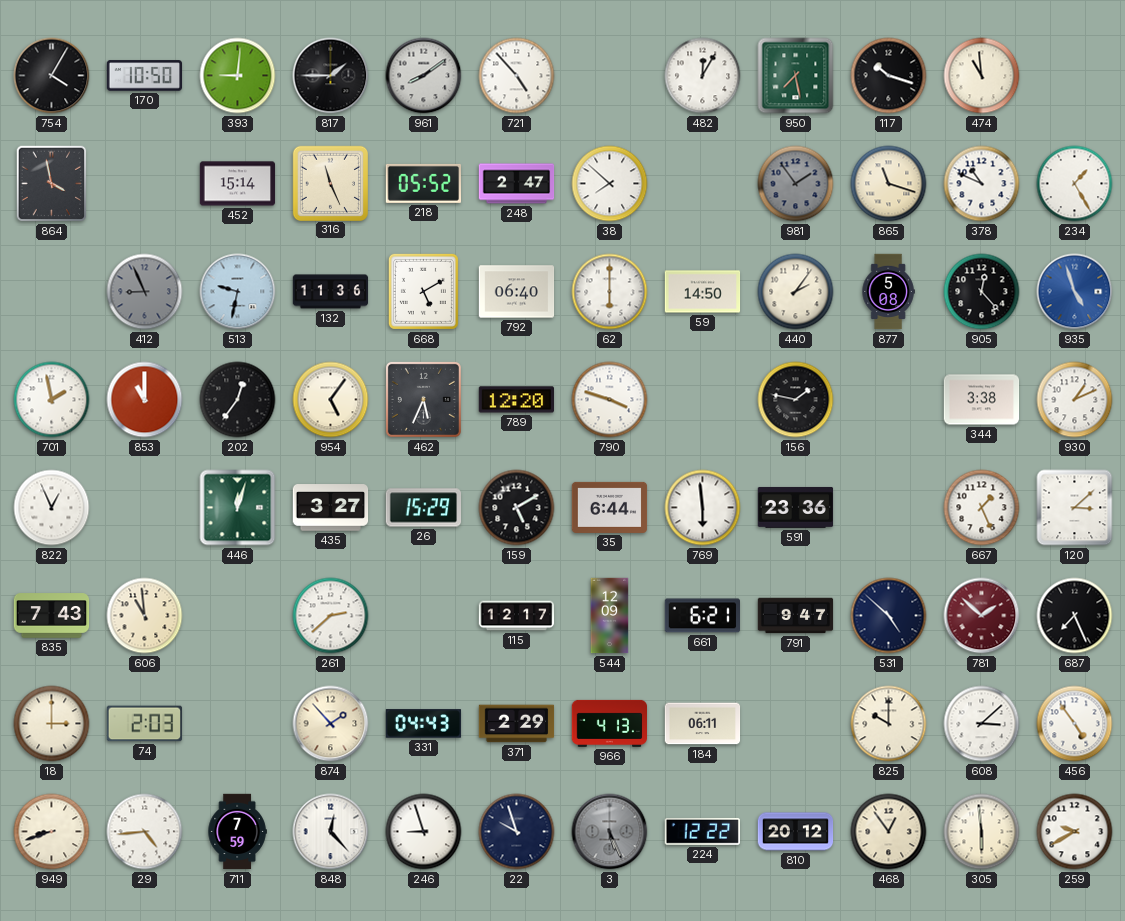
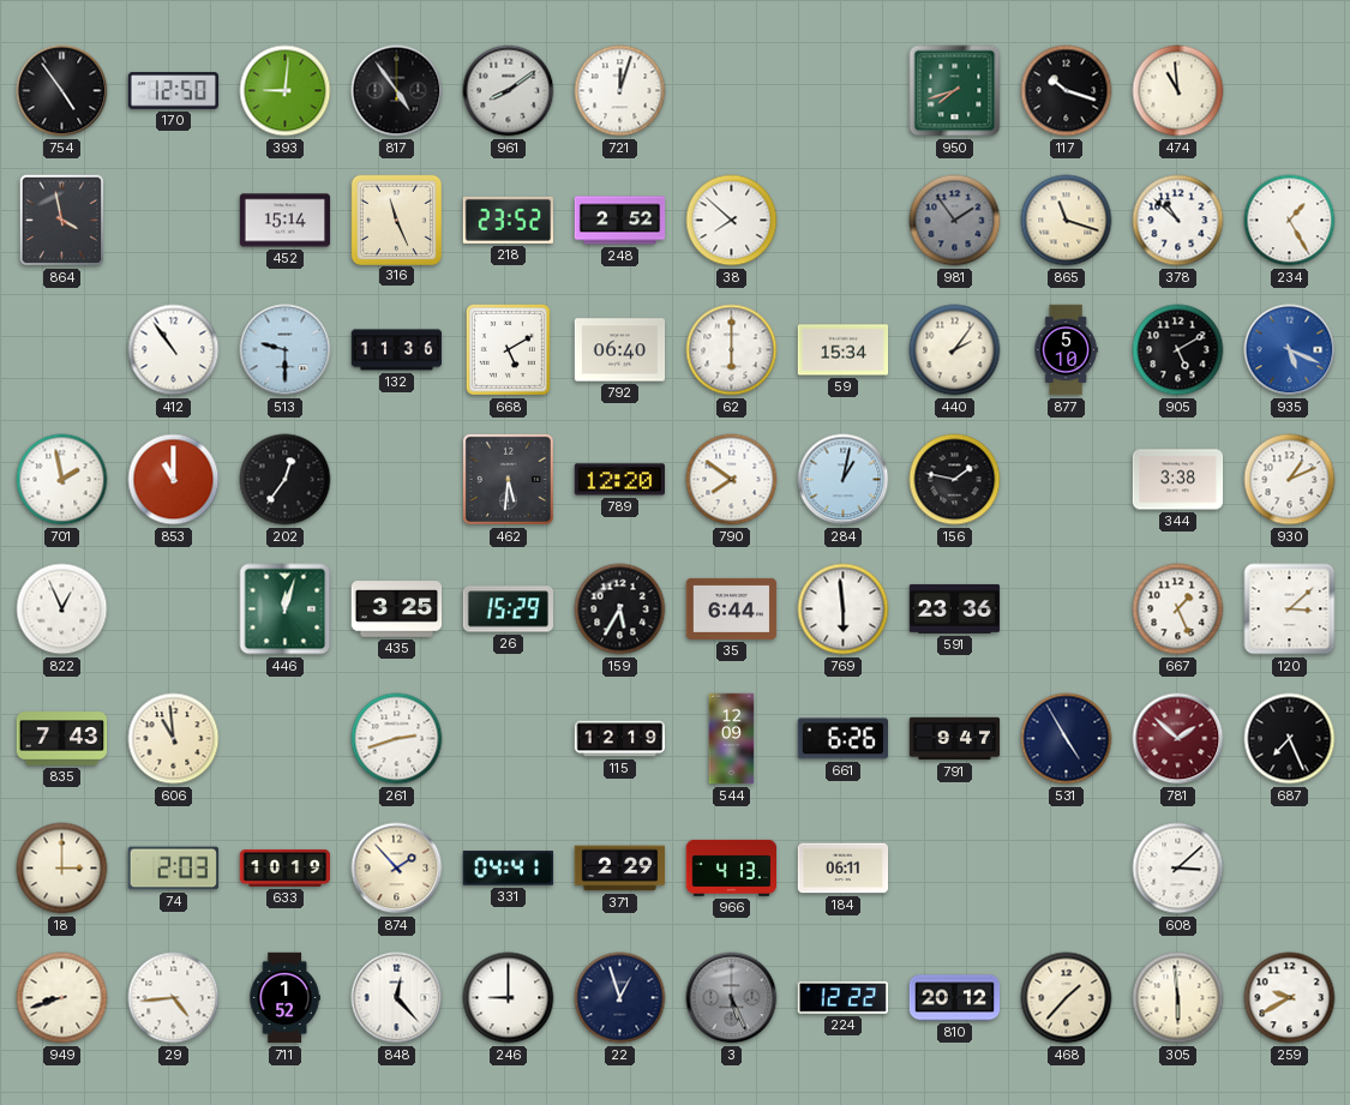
754: 4:05 -> 4:54
170: 10:50 -> 12:50
817: 1:45 -> 4:54
721: 4:53 -> 12:03
482: 12:05 -> none
950: 7:28 -> 7:42
218: 05:52 -> 23:52
248: 2:47 -> 2:52
378: 10:49 -> 10:52
412: 8:56 -> 10:54
412 dial: grey -> white
513: 9:32 -> 9:30
59: 14:50 -> 15:34
877: 5:08 -> 5:10
905: 12:23 -> 5:10
935: 4:57 -> 5:19
954: 5:06 -> none
462: 5:34 -> 5:31
790: 3:48 -> 7:51
284: none -> 1:02
435: 3:27 -> 3:25
159: 5:10 -> 5:35
261: 2:38 -> 2:42
115: 12:17 -> 12:19
661: 6:21 -> 6:26
531: 4:52 -> 4:55
633: none -> 10:19
331: 04:43 -> 04:41
825: 10:00 -> none
456: 4:54 -> none
711: 7:59 -> 1:52
246: 8:57 -> 9:00
22: 9:57 -> 12:57
468: 12:54 -> 1:37
